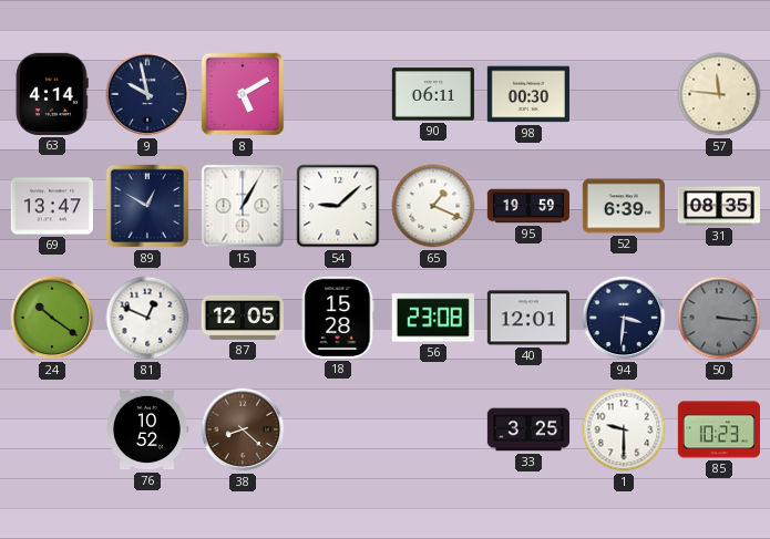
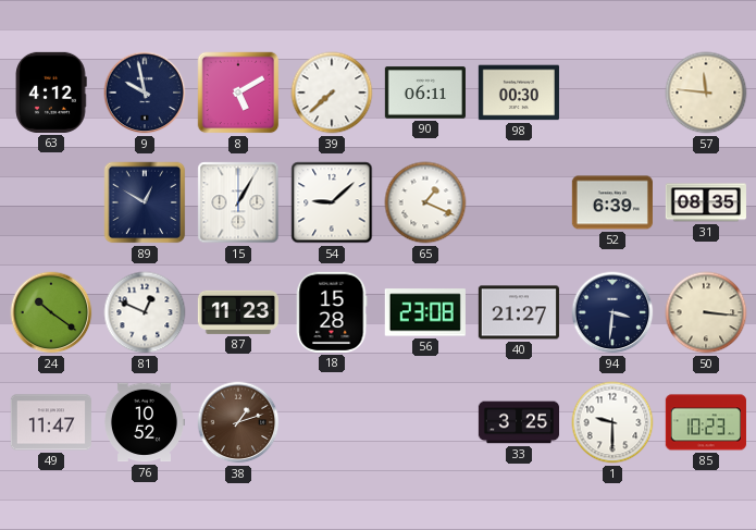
63: 4:14 -> 4:12
39: none -> 7:38
69: 13:47 -> none
95: 19:59 -> none
87: 12:05 -> 11:23
40: 12:01 -> 21:27
50 dial: grey -> cream
49: none -> 11:47
38: 8:22 -> 1:12
